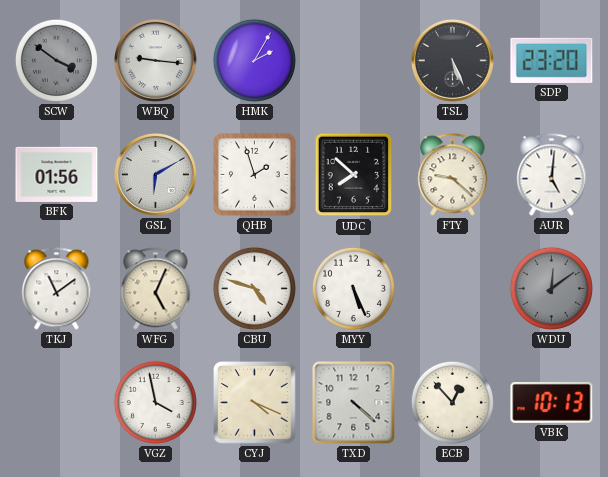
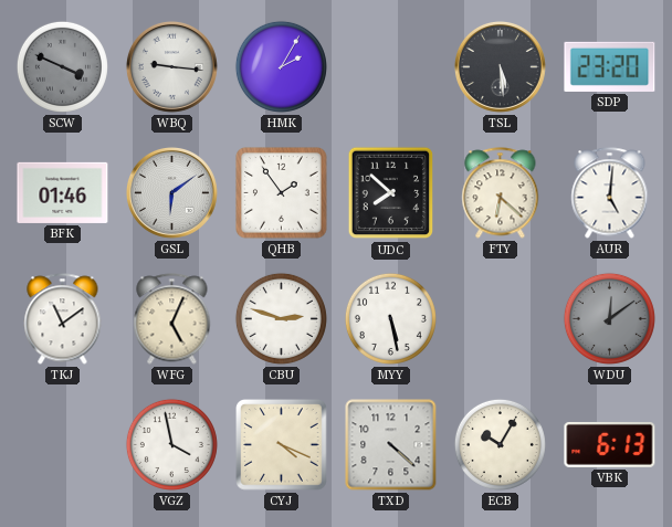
SCW: 3:51 -> 3:49
TSL: 5:26 -> 5:29
BFK: 01:56 -> 01:46
GSL: 6:10 -> 6:09
QHB: 1:57 -> 1:54
FTY: 9:22 -> 6:22
CBU: 4:48 -> 2:48
MYY: 5:26 -> 5:28
ECB: 12:53 -> 10:05
VBK: 10:13 -> 6:13
